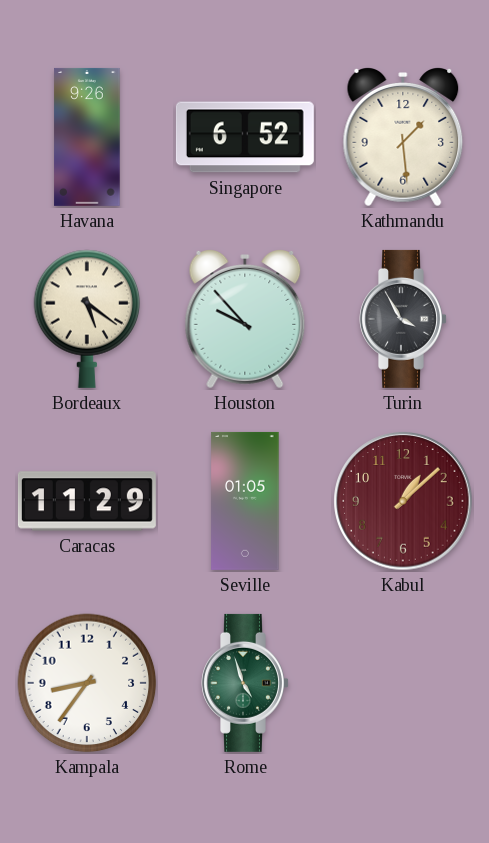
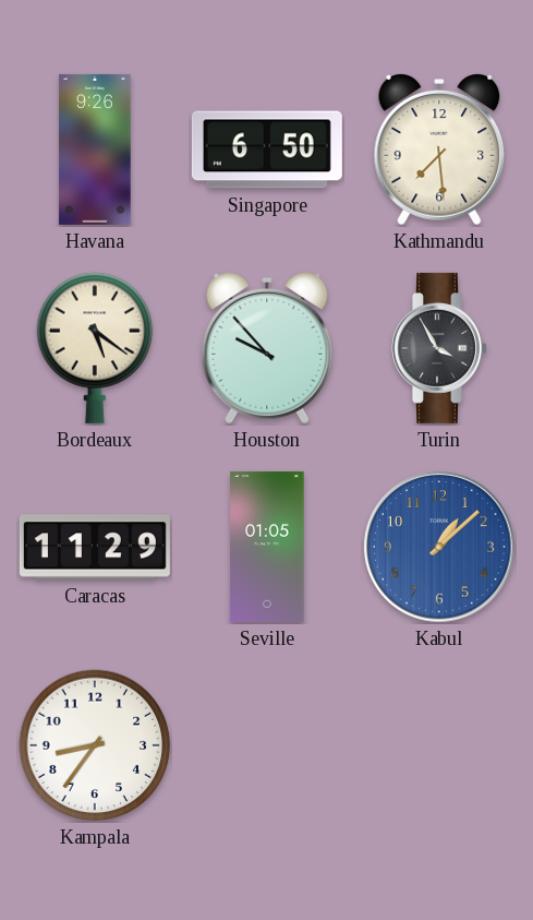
Singapore: 6:52 -> 6:50
Kathmandu: 1:29 -> 7:29
Kabul dial: burgundy -> blue
Rome: 4:57 -> none
